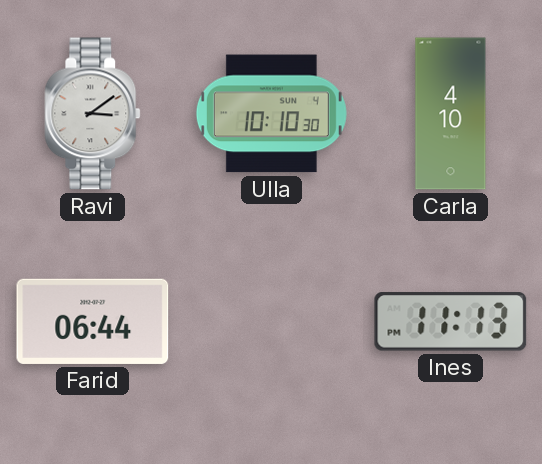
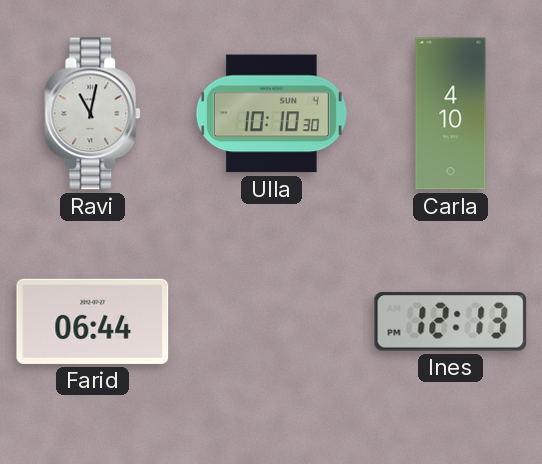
Ravi: 3:09 -> 11:02
Ines: 11:13 -> 12:13
